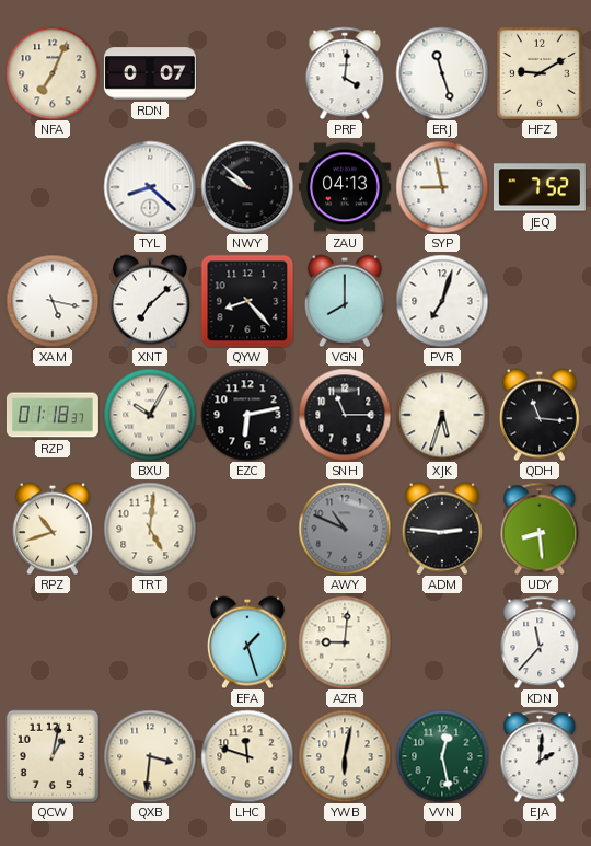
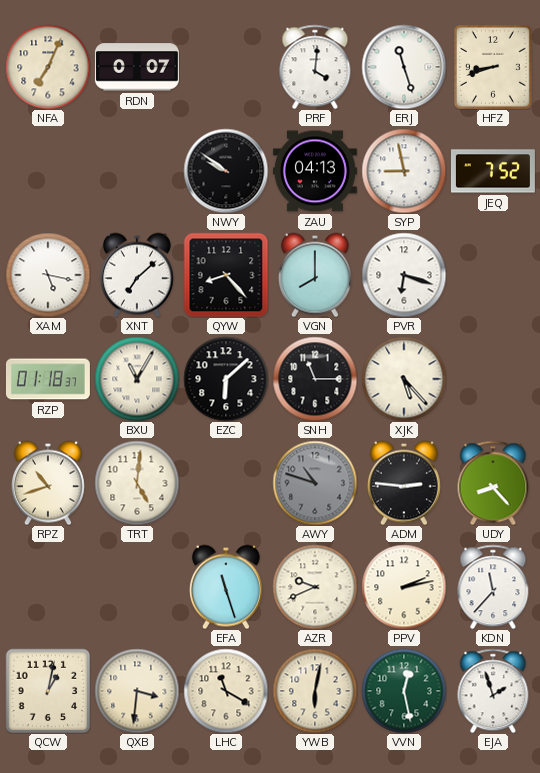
HFZ: 9:10 -> 8:42
TYL: 8:22 -> none
NWY: 9:52 -> 9:51
PVR: 7:03 -> 6:18
BXU: 10:05 -> 11:05
EZC: 6:13 -> 6:08
XJK: 5:33 -> 5:23
QDH: 11:16 -> none
AWY: 10:49 -> 10:48
UDY: 8:29 -> 8:23
EFA: 1:27 -> 11:27
AZR: 9:01 -> 9:41
PPV: none -> 2:13
LHC: 11:48 -> 11:20
EJA: 2:01 -> 1:57
